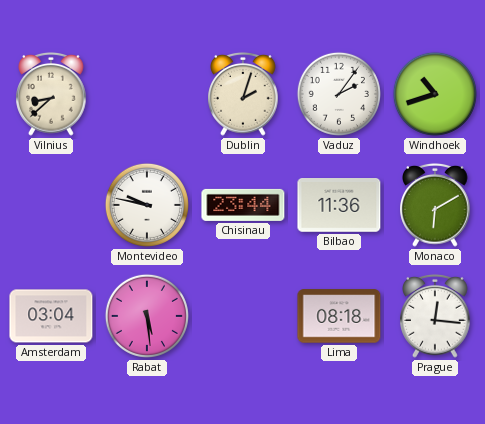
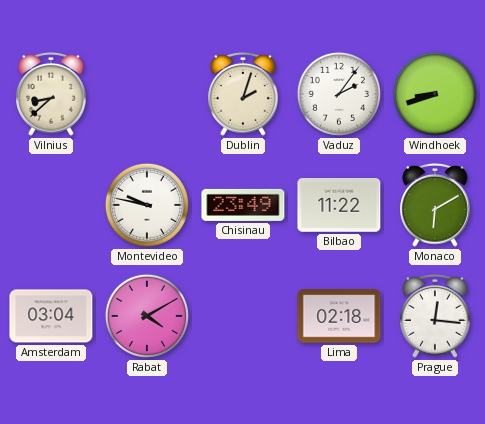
Windhoek: 10:42 -> 8:42
Chisinau: 23:44 -> 23:49
Bilbao: 11:36 -> 11:22
Rabat: 5:29 -> 4:10
Lima: 08:18 -> 02:18
